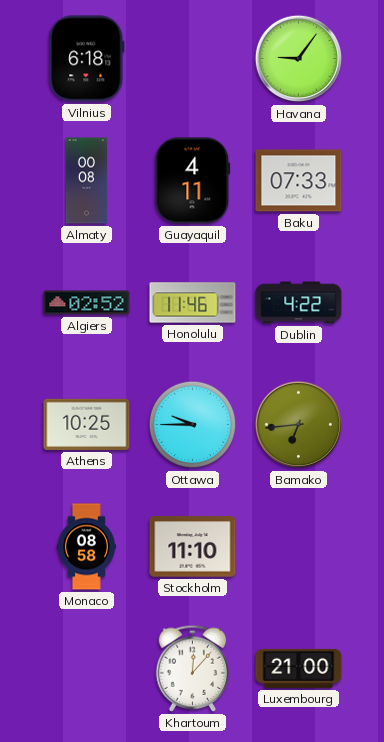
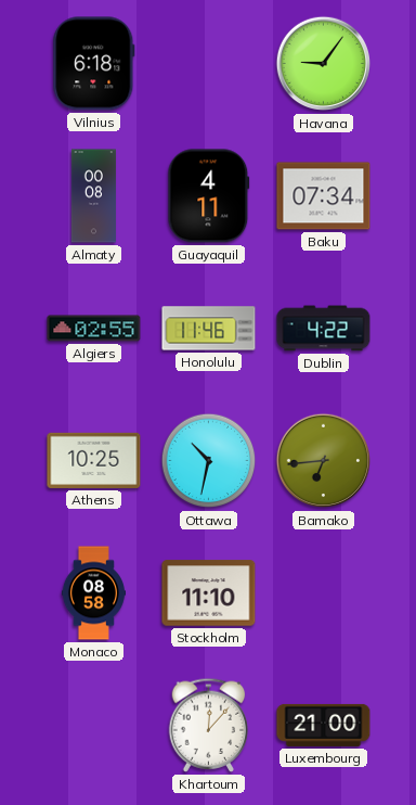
Baku: 07:33 -> 07:34
Algiers: 02:52 -> 02:55
Ottawa: 9:45 -> 10:32
